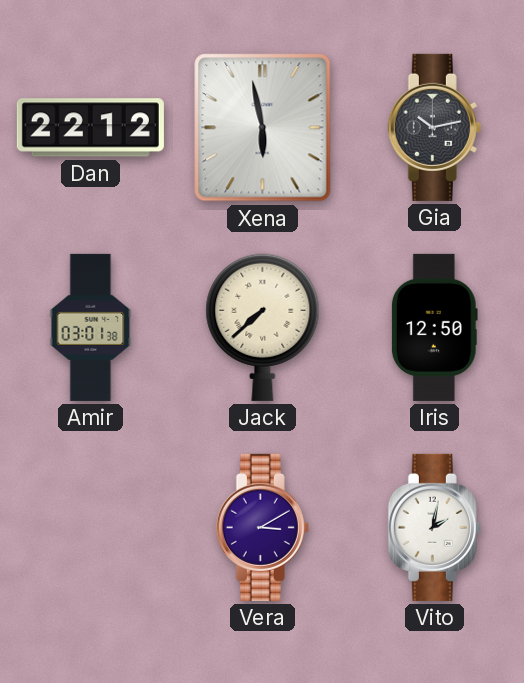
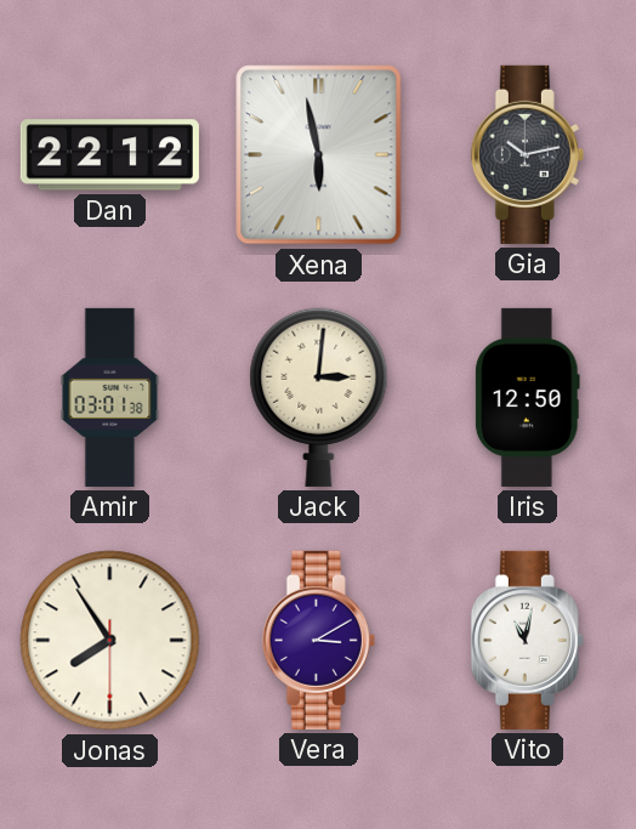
Jack: 7:38 -> 3:01
Jonas: none -> 7:54
Vito: 2:02 -> 11:02
